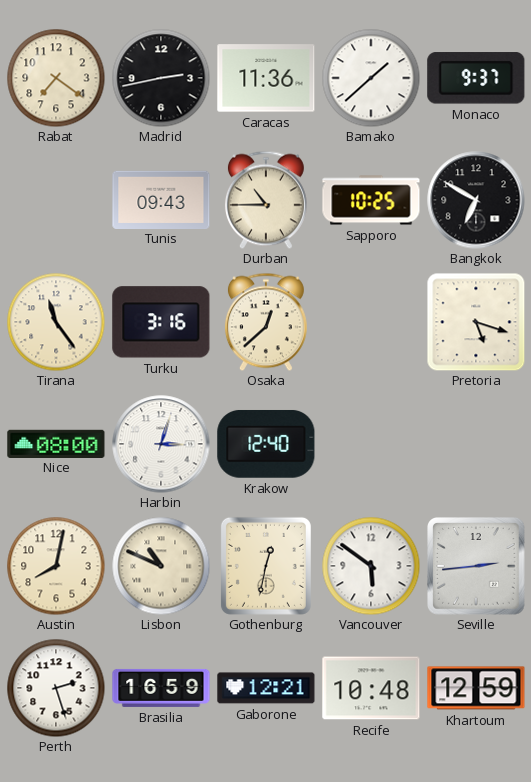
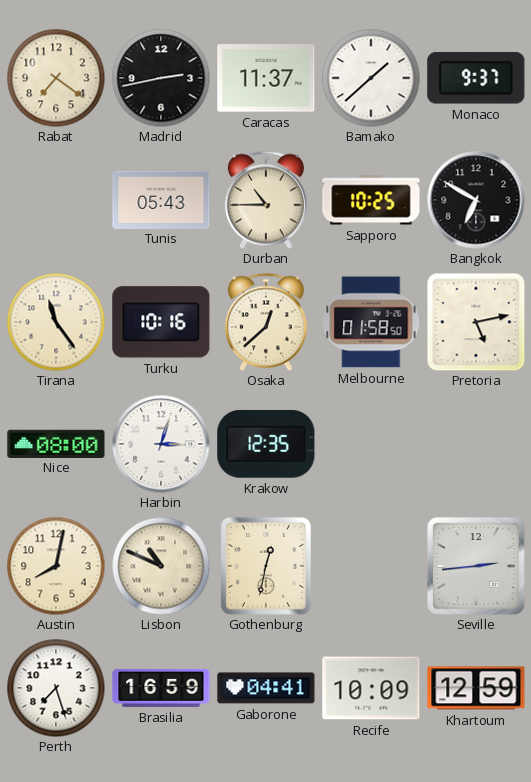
Caracas: 11:36 -> 11:37
Tunis: 09:43 -> 05:43
Turku: 3:16 -> 10:16
Melbourne: none -> 01:58
Pretoria: 5:18 -> 5:13
Krakow: 12:40 -> 12:35
Vancouver: 5:51 -> none
Perth: 2:27 -> 7:27
Gaborone: 12:21 -> 04:41
Recife: 10:48 -> 10:09
